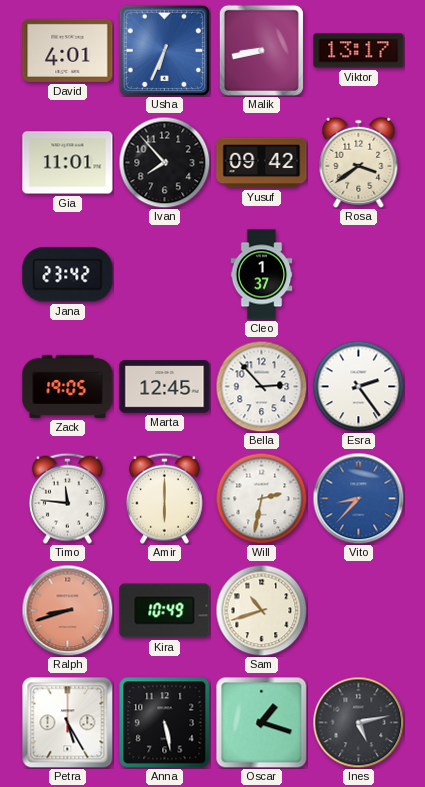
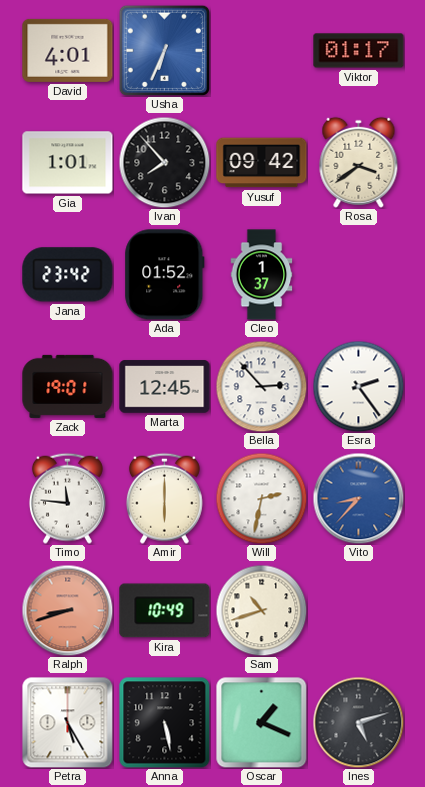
Malik: 8:43 -> none
Viktor: 13:17 -> 01:17
Gia: 11:01 -> 1:01
Ada: none -> 01:52
Zack: 19:05 -> 19:01
Oscar: 1:18 -> 1:19
Ines: 5:13 -> 5:12
